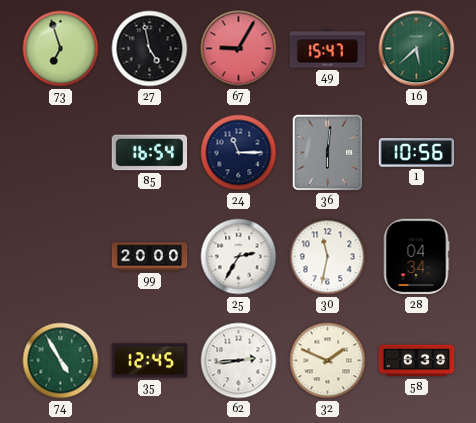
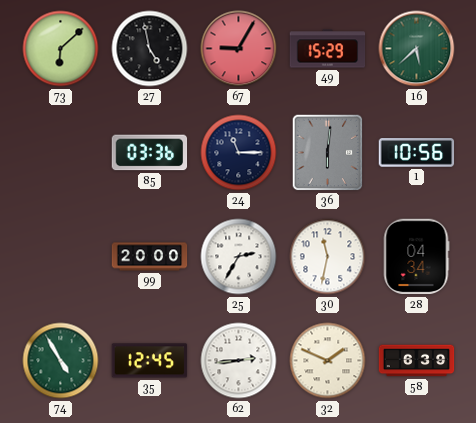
73: 6:57 -> 6:08
49: 15:47 -> 15:29
85: 16:54 -> 03:36
